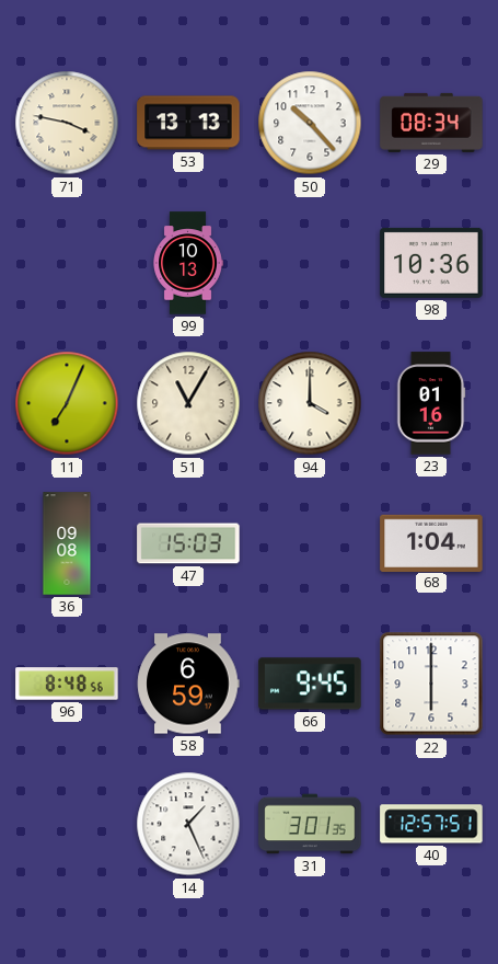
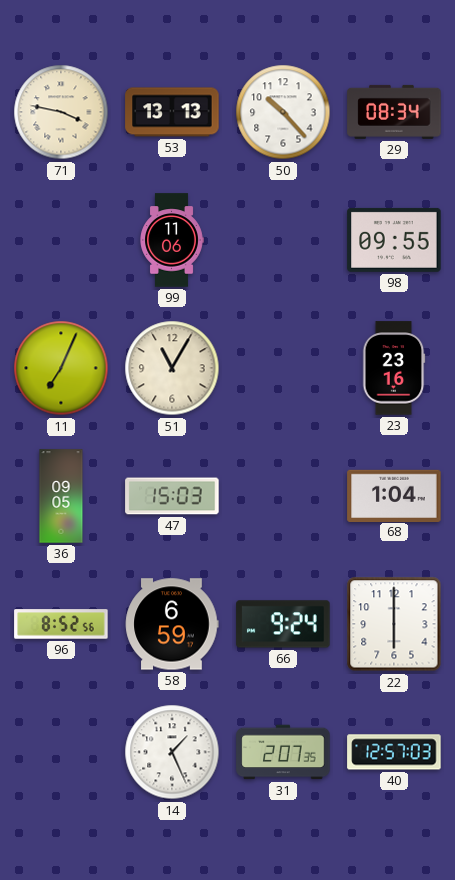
99: 10:13 -> 11:06
98: 10:36 -> 09:55
94: 4:00 -> none
23: 01:16 -> 23:16
36: 09:08 -> 09:05
96: 8:48 -> 8:52
66: 9:45 -> 9:24
31: 3:01 -> 2:07
40: 12:57:51 -> 12:57:03
